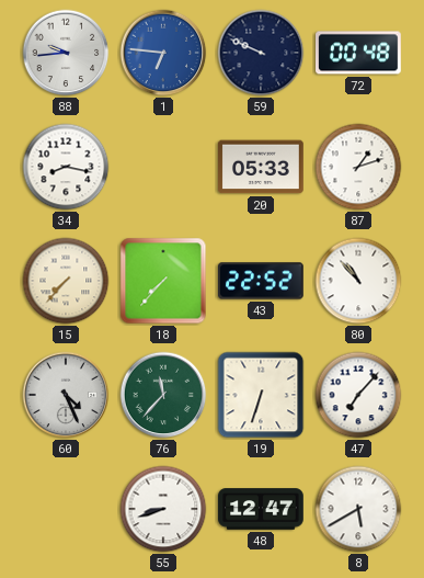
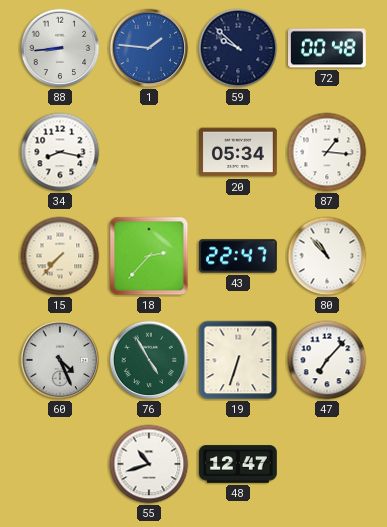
88: 9:44 -> 8:44
1: 6:46 -> 1:46
59: 9:49 -> 9:52
20: 05:33 -> 05:34
87: 1:12 -> 1:16
18: 7:37 -> 2:37
43: 22:52 -> 22:47
76: 11:37 -> 4:55
55: 8:42 -> 10:42
8: 5:40 -> none
